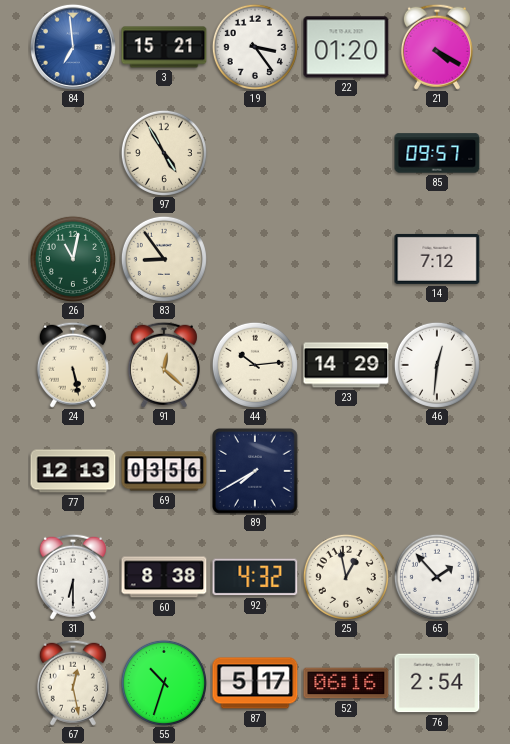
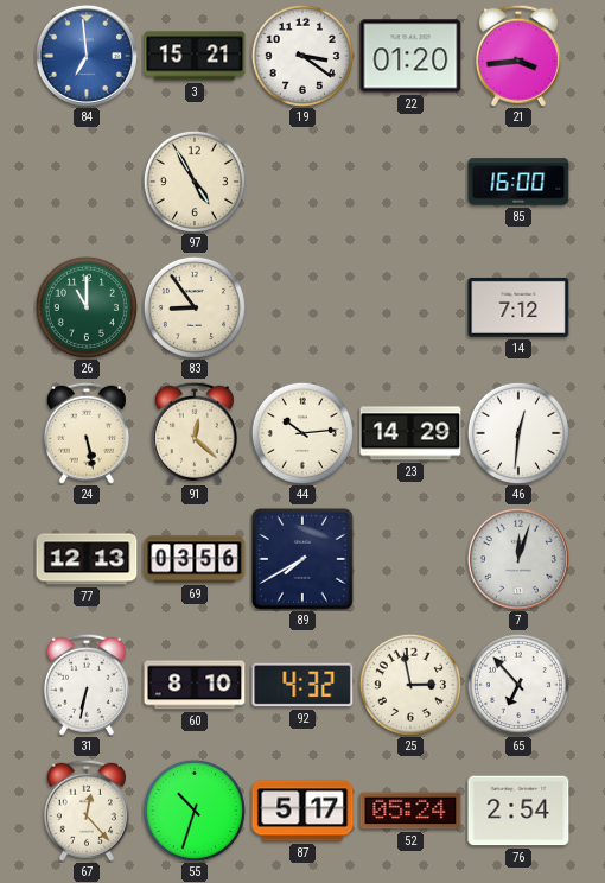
19: 3:24 -> 3:21
21: 4:20 -> 3:44
85: 09:57 -> 16:00
26: 11:02 -> 11:00
7: none -> 12:03
31: 6:30 -> 6:32
60: 8:38 -> 8:10
25: 12:58 -> 2:58
65: 1:53 -> 6:53
67: 12:28 -> 12:23
52: 06:16 -> 05:24
